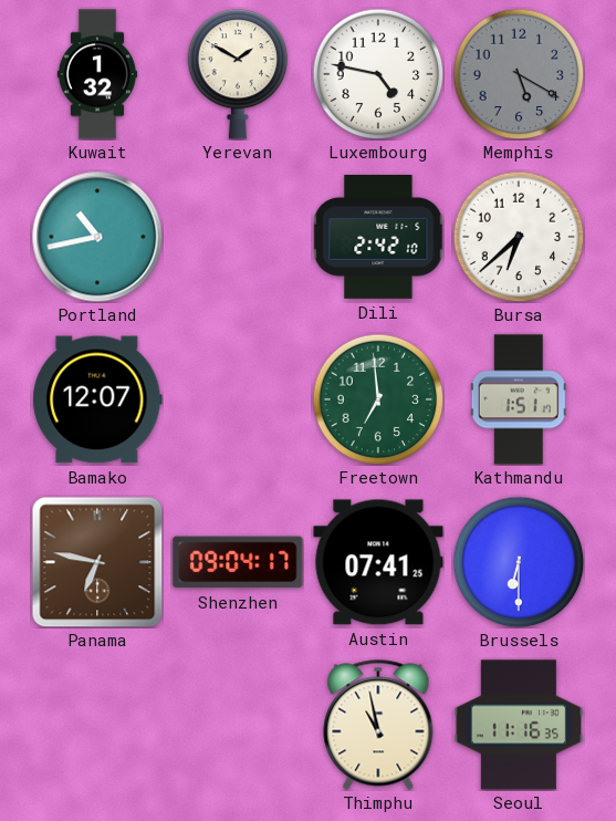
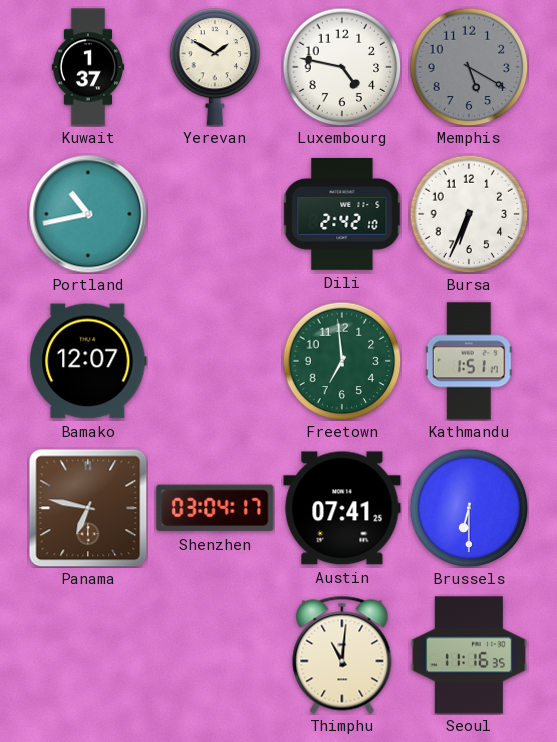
Kuwait: 1:32 -> 1:37
Bursa: 6:38 -> 6:34
Shenzhen: 09:04 -> 03:04
Thimphu: 10:58 -> 11:01
